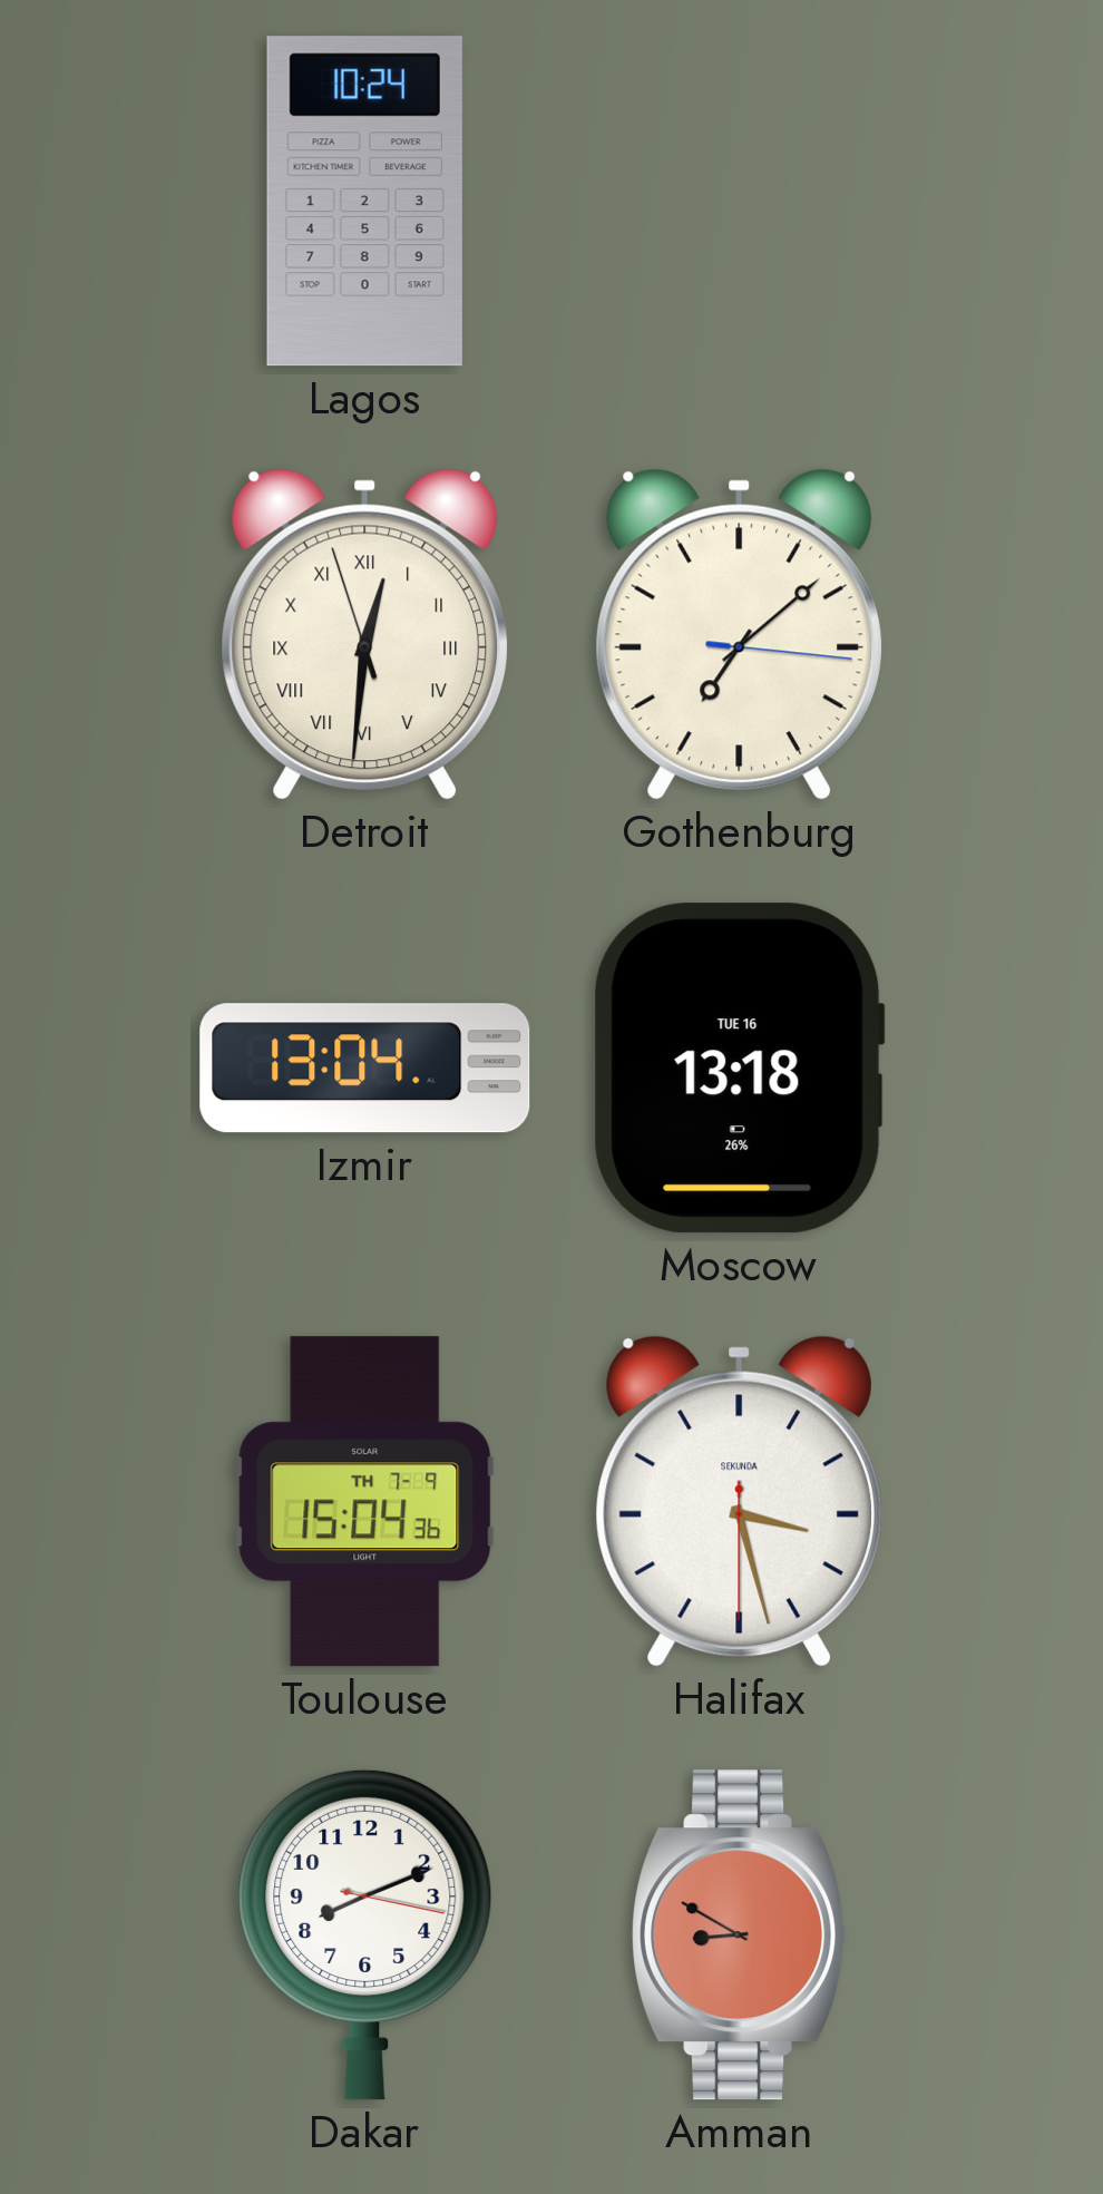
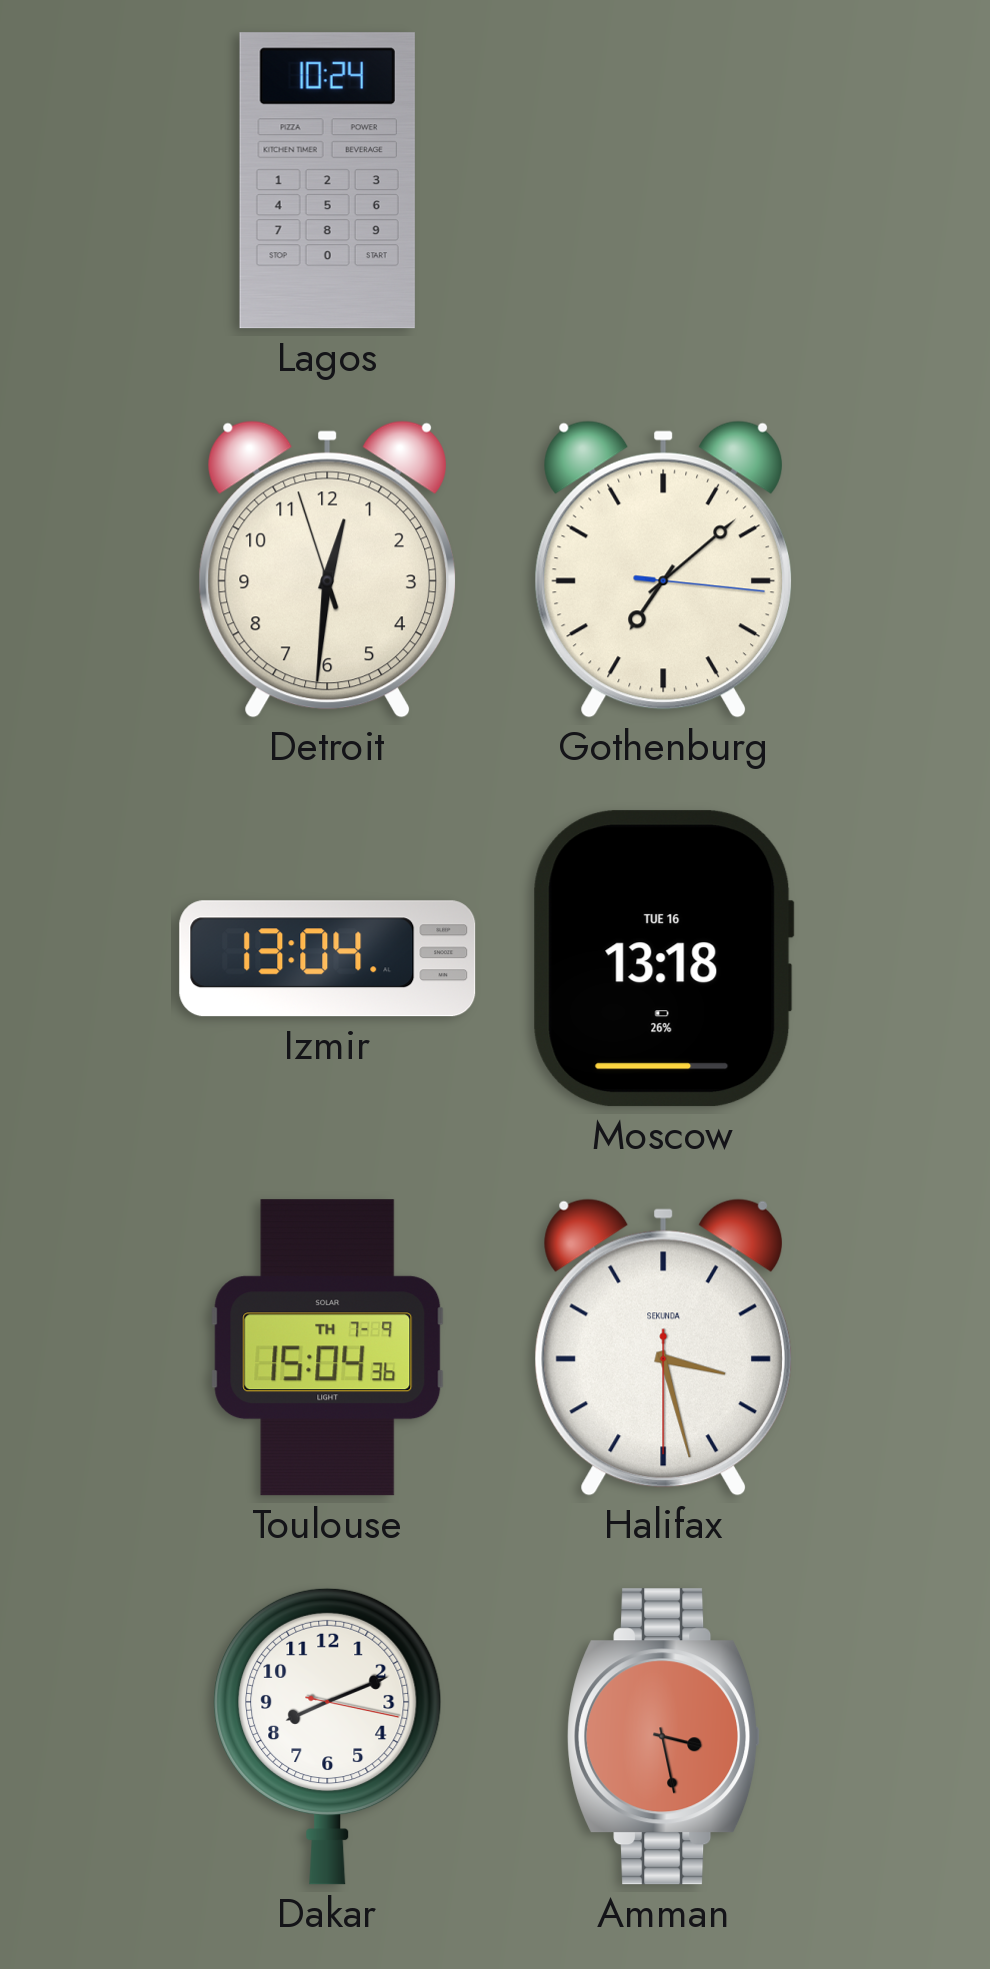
Detroit numerals: Roman -> Arabic
Amman: 8:50 -> 3:28
